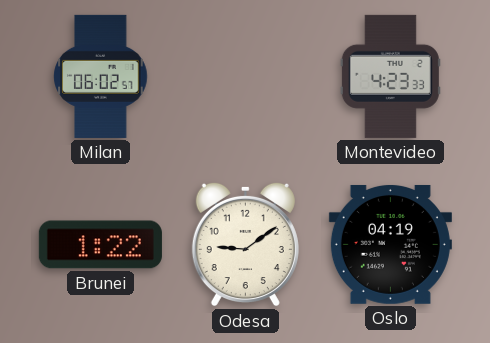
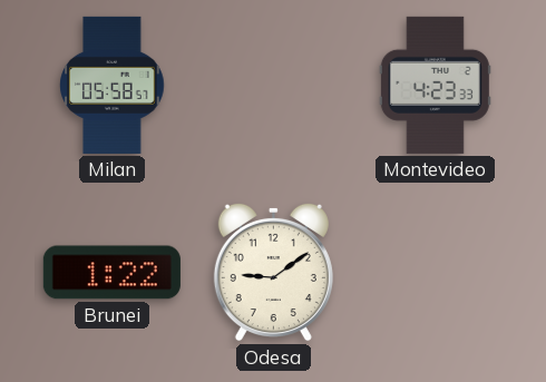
Milan: 06:02 -> 05:58
Oslo: 04:19 -> none
